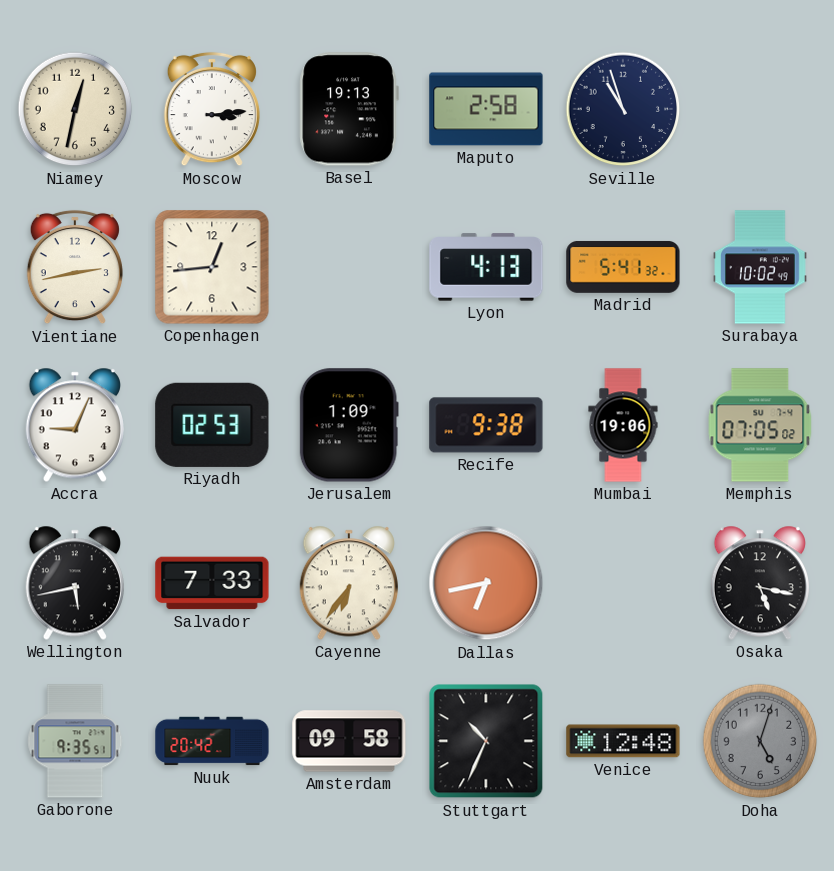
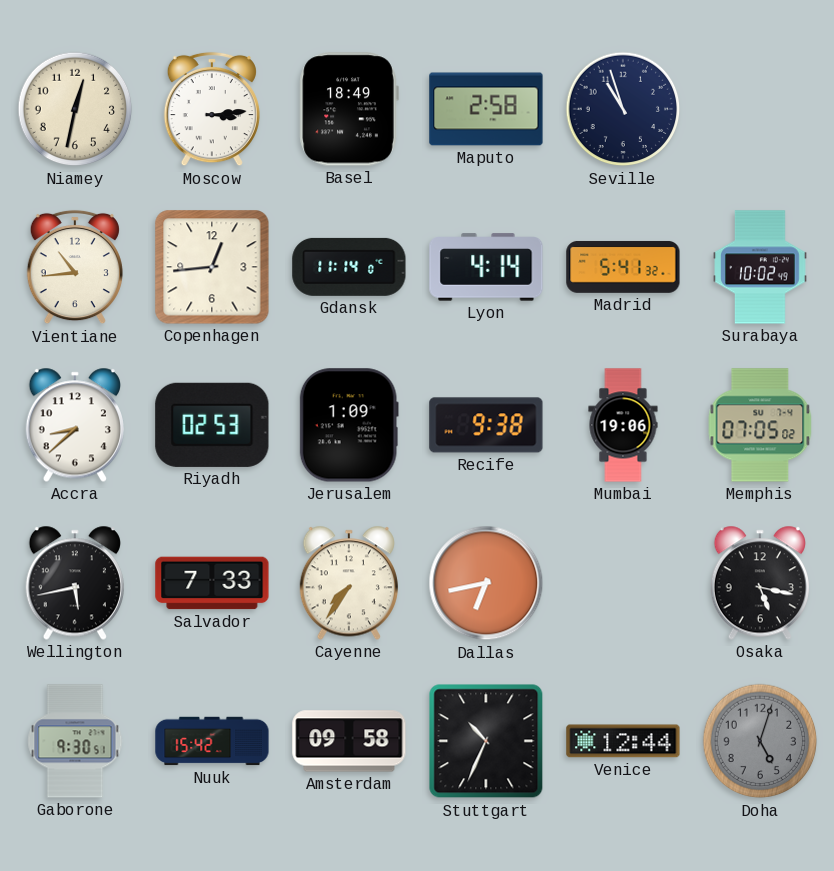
Basel: 19:13 -> 18:49
Vientiane: 2:43 -> 10:44
Gdansk: none -> 11:14
Lyon: 4:13 -> 4:14
Accra: 9:04 -> 8:38
Cayenne: 6:36 -> 7:36
Gaborone: 9:35 -> 9:30
Nuuk: 20:42 -> 15:42
Venice: 12:48 -> 12:44
